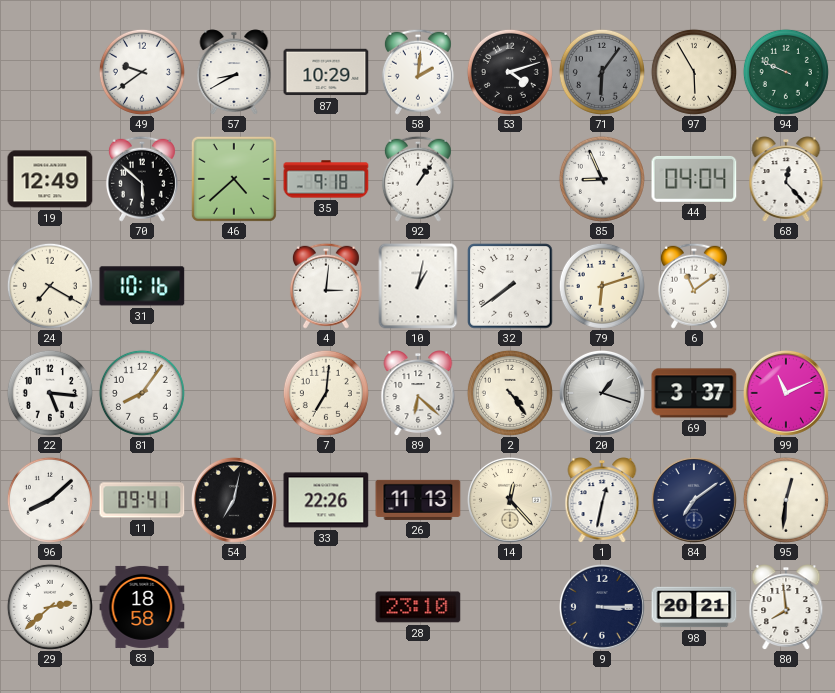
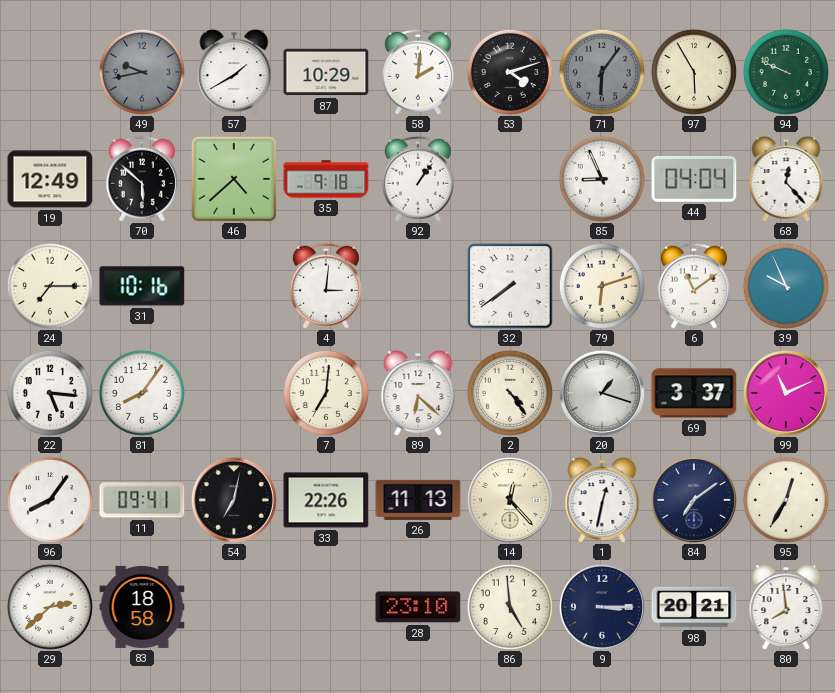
49: 9:39 -> 9:43
49 dial: white -> grey
57: 8:40 -> 1:40
24: 7:20 -> 7:15
10: 1:02 -> none
39: none -> 9:56
96: 8:08 -> 8:06
95: 12:31 -> 12:35
86: none -> 4:59
